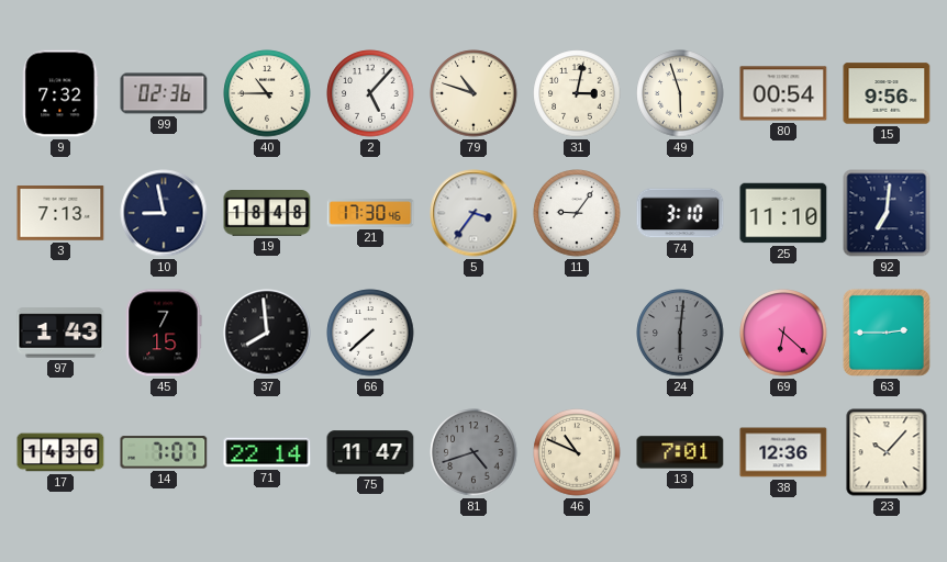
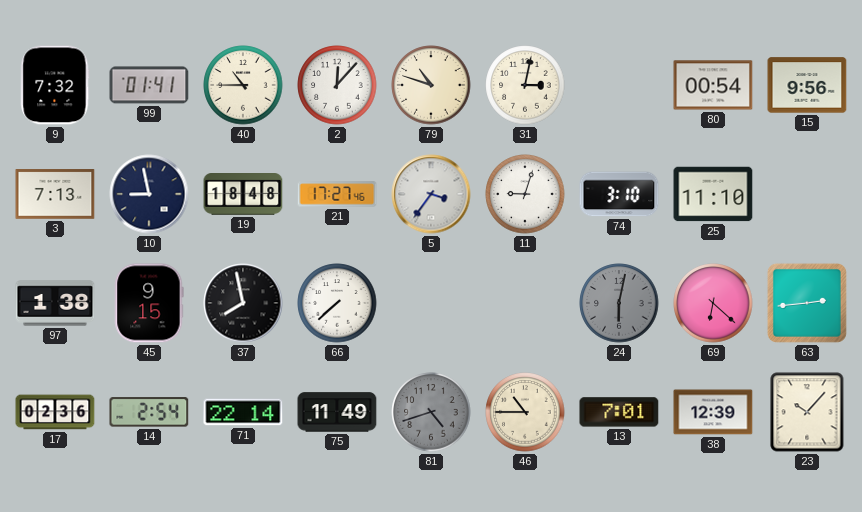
99: 02:36 -> 01:41
2: 5:07 -> 12:07
49: 5:57 -> none
21: 17:30 -> 17:27
11: 9:06 -> 9:03
92: 7:01 -> none
97: 1:43 -> 1:38
45: 7:15 -> 9:15
37: 7:59 -> 7:58
24: 6:01 -> 6:02
63: 2:45 -> 2:44
17: 14:36 -> 02:36
14: 7:07 -> 2:54
75: 11:47 -> 11:49
46: 10:49 -> 10:45
38: 12:36 -> 12:39
